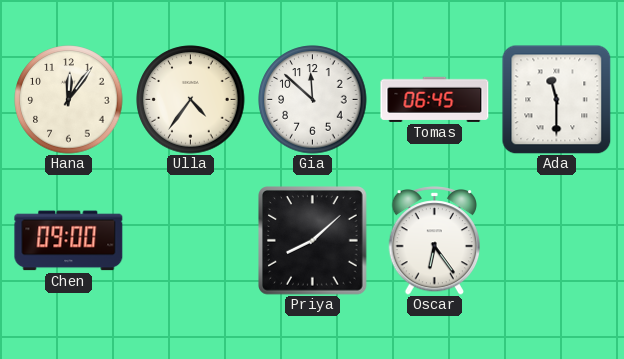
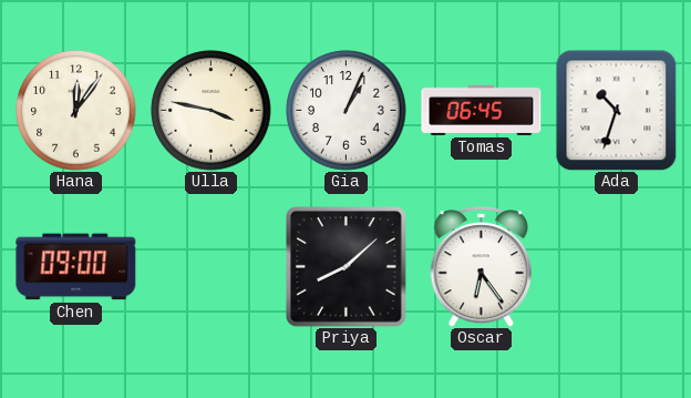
Ulla: 4:36 -> 3:47
Gia: 11:52 -> 1:04
Ada: 11:30 -> 10:33
